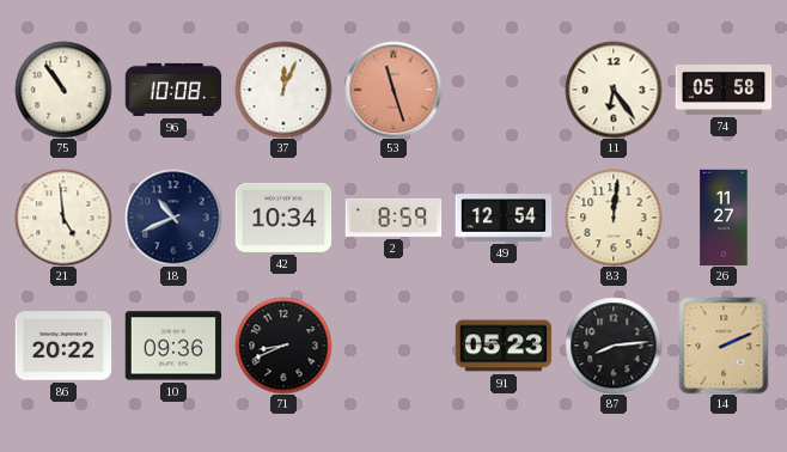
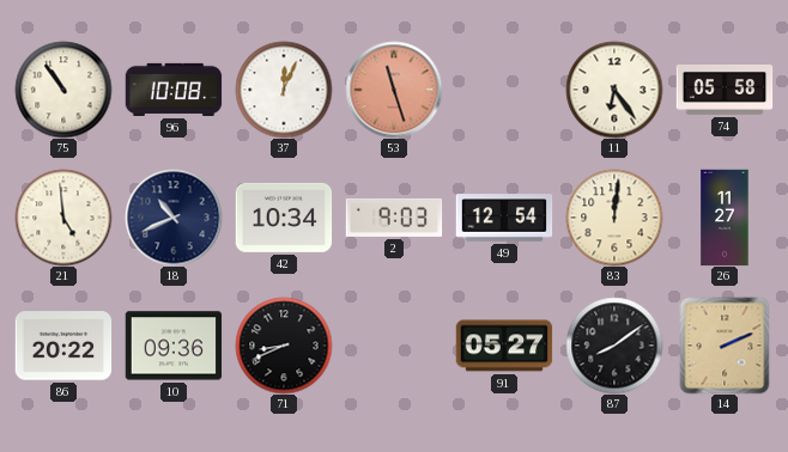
2: 8:59 -> 9:03
91: 05:23 -> 05:27
87: 8:14 -> 8:09
